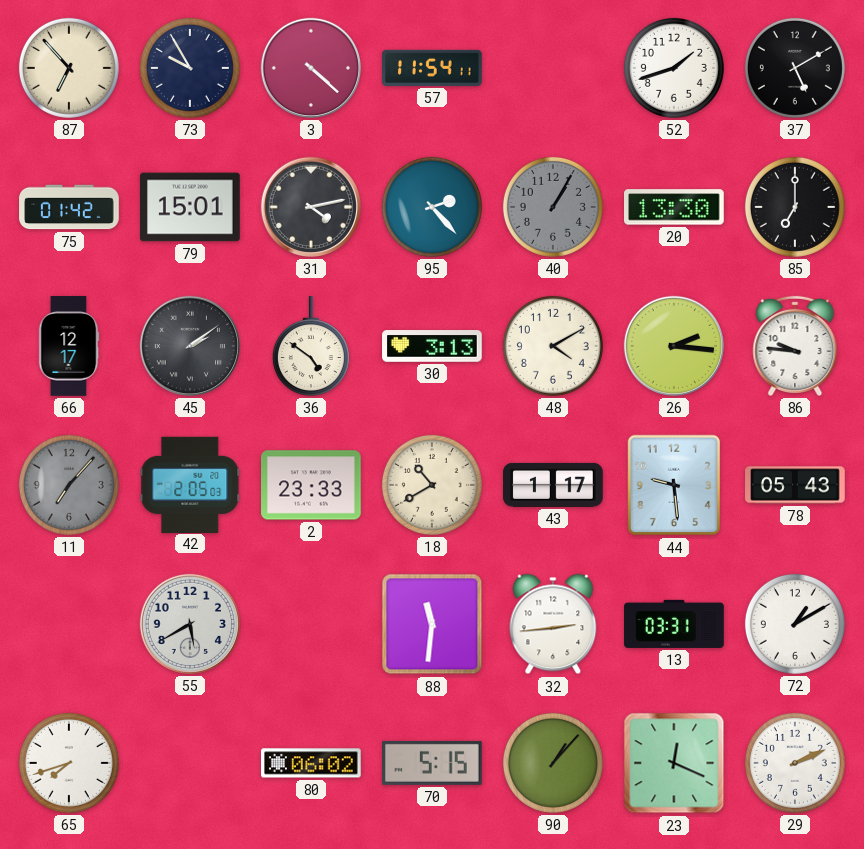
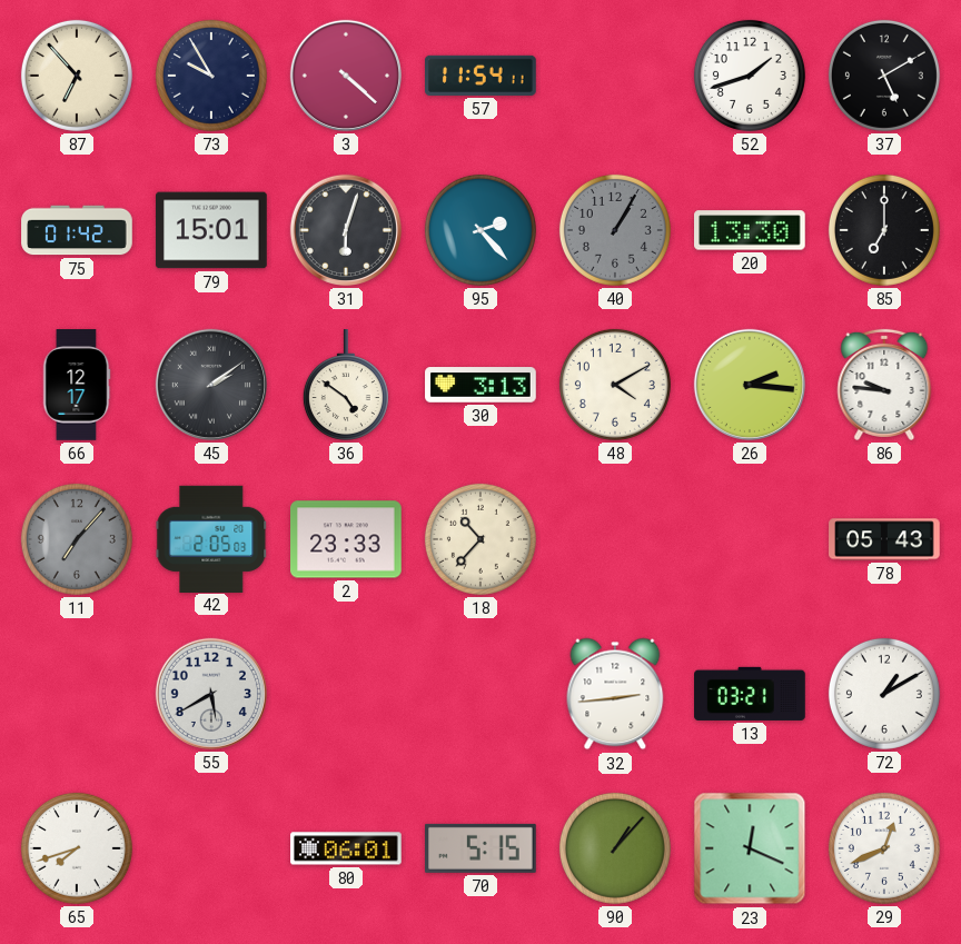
31: 4:13 -> 6:03
18: 10:40 -> 10:37
43: 1:17 -> none
44: 9:29 -> none
88: 11:31 -> none
13: 03:31 -> 03:21
80: 06:02 -> 06:01
29: 2:11 -> 12:41
